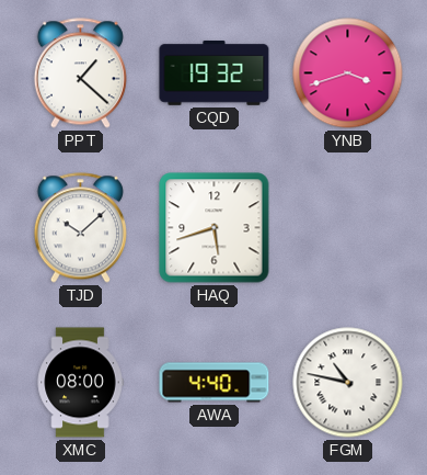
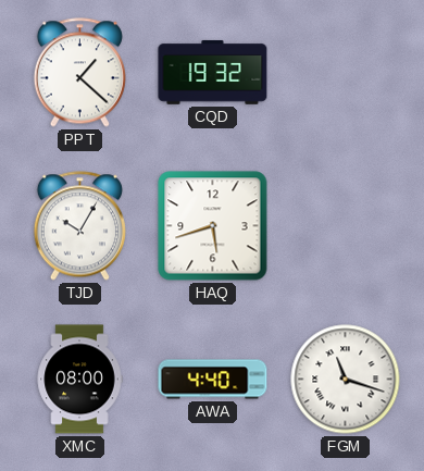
YNB: 3:42 -> none
TJD: 10:08 -> 10:05
FGM: 10:47 -> 11:18
